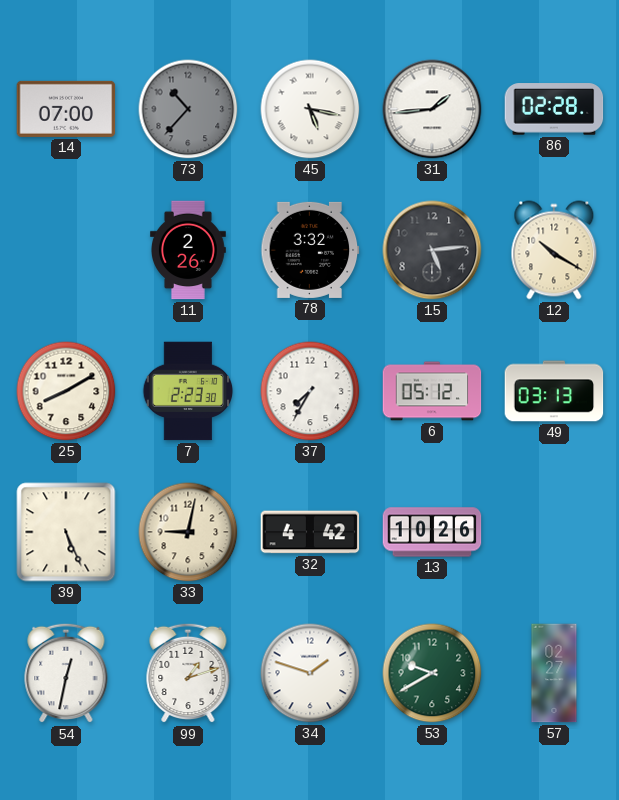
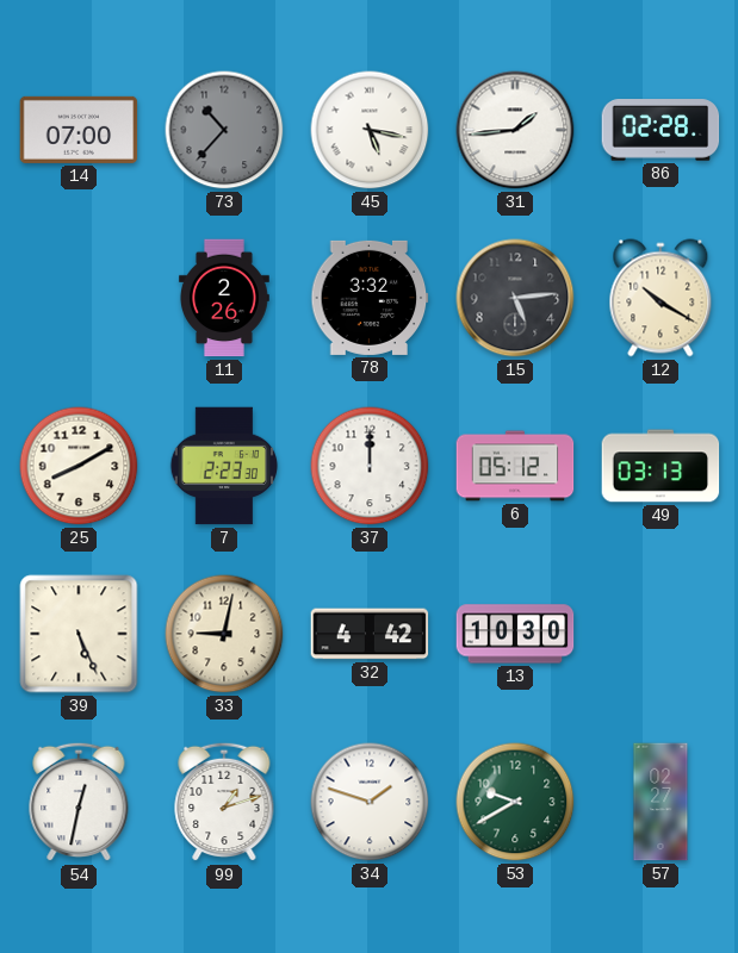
37: 7:35 -> 12:00
13: 10:26 -> 10:30
